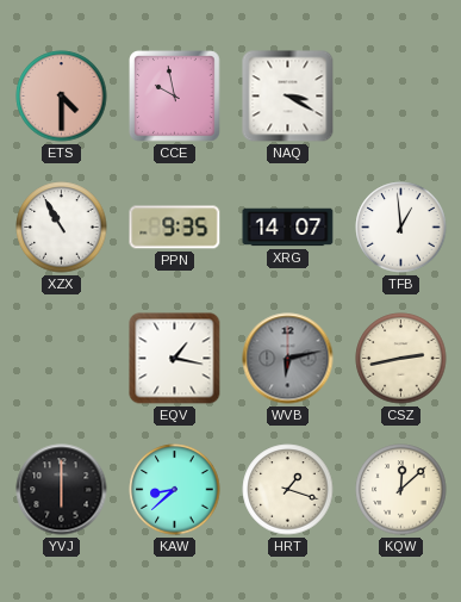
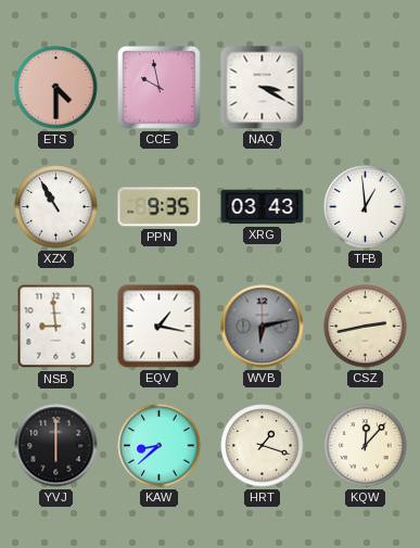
XRG: 14:07 -> 03:43
NSB: none -> 8:59
KQW: 12:08 -> 12:07
